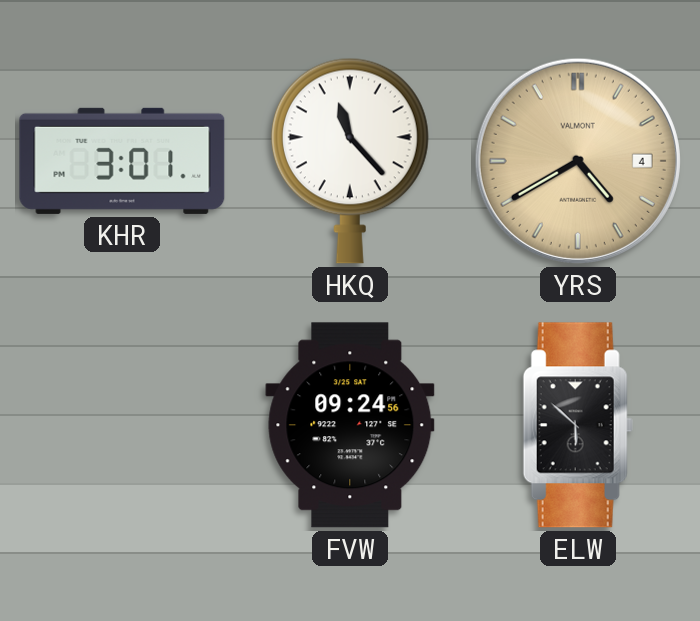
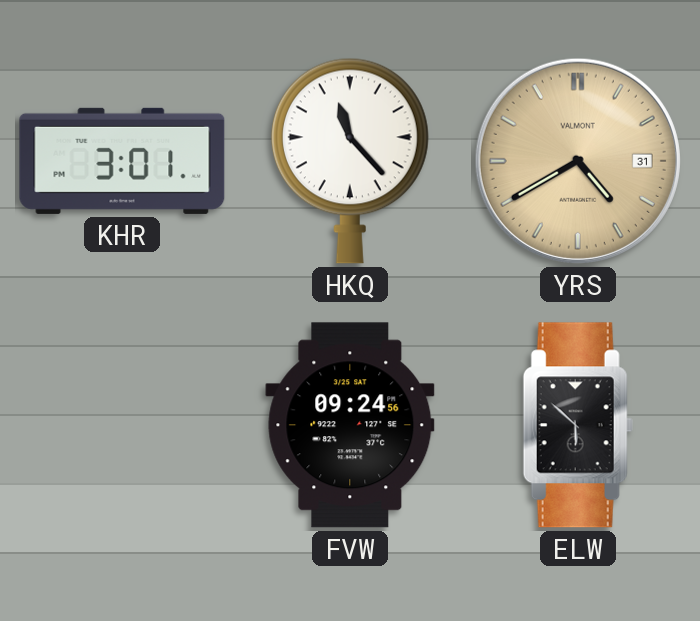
YRS date: 4 -> 31
